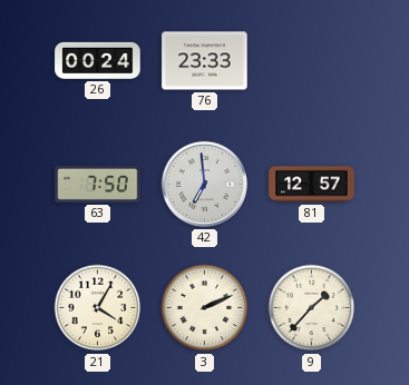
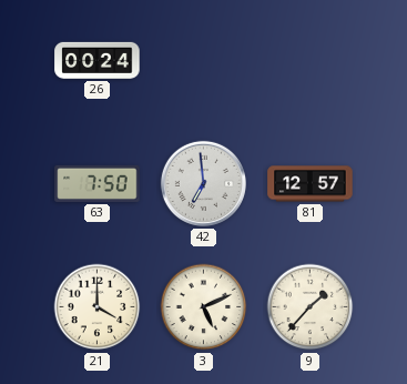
76: 23:33 -> none
21: 4:05 -> 4:00
3: 2:11 -> 5:11
